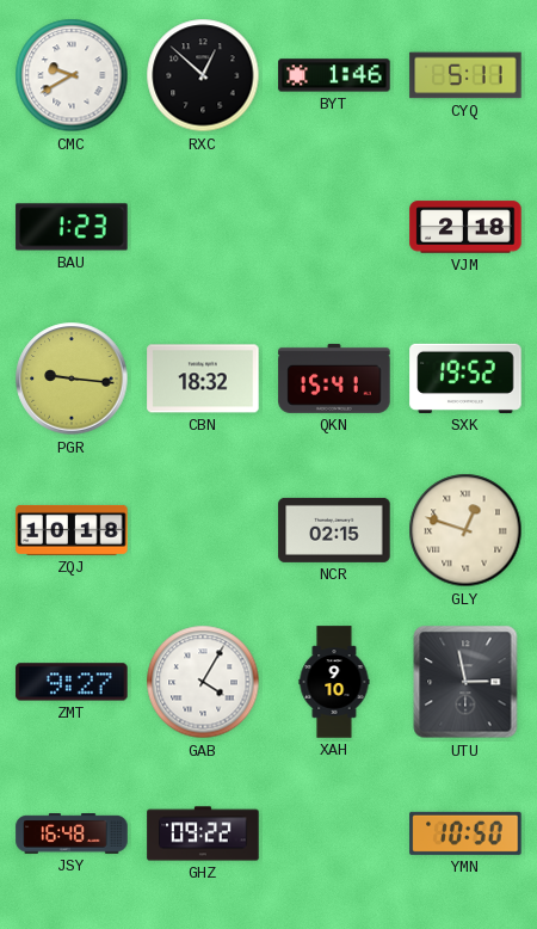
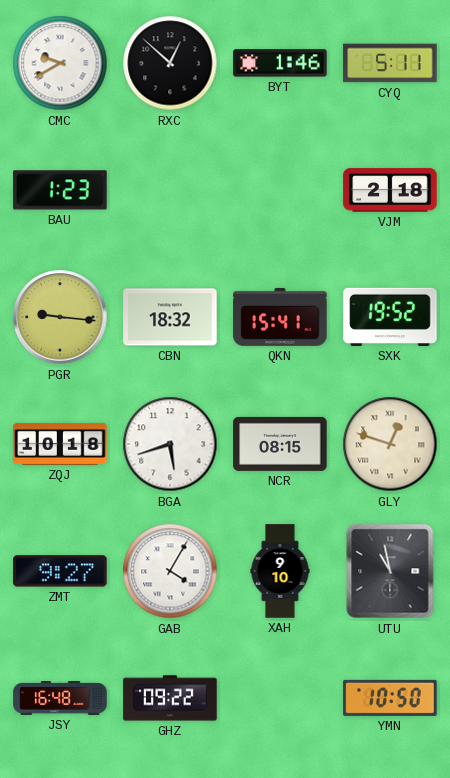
BGA: none -> 5:42
NCR: 02:15 -> 08:15
UTU: 2:58 -> 10:58
